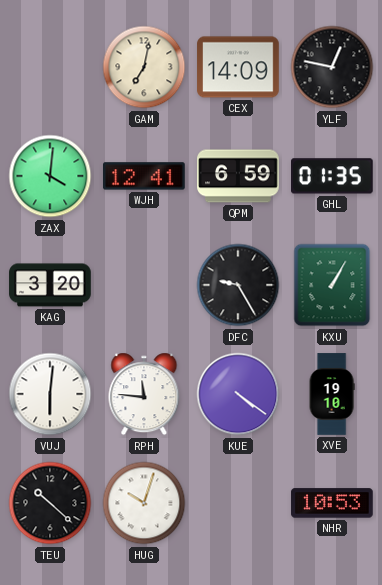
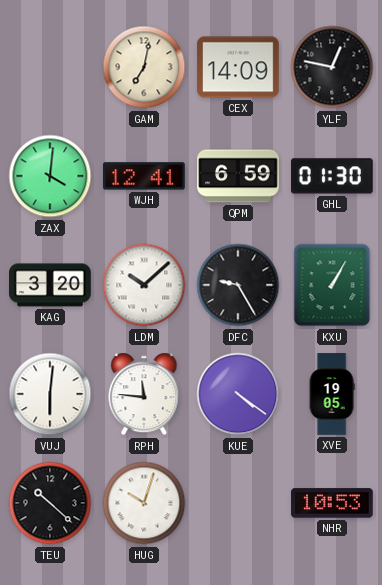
GHL: 01:35 -> 01:30
LDM: none -> 10:08
XVE: 19:10 -> 19:05
